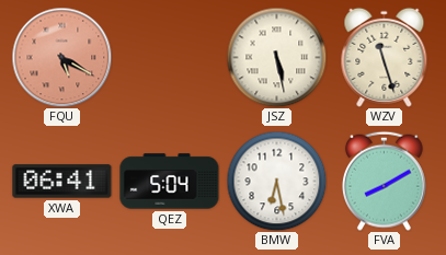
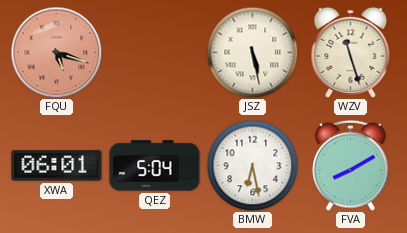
FQU: 5:20 -> 5:18
XWA: 06:41 -> 06:01
